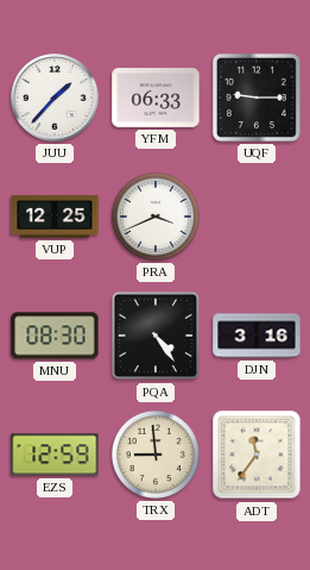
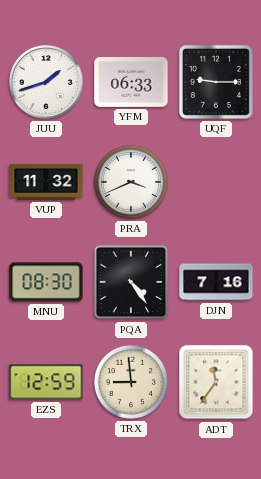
JUU: 1:37 -> 1:42
VUP: 12:25 -> 11:32
DJN: 3:16 -> 7:16
